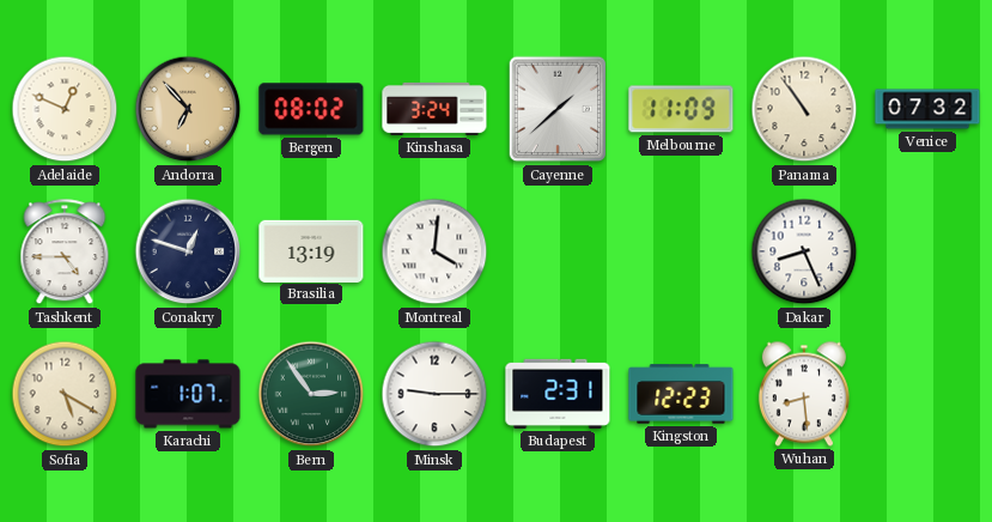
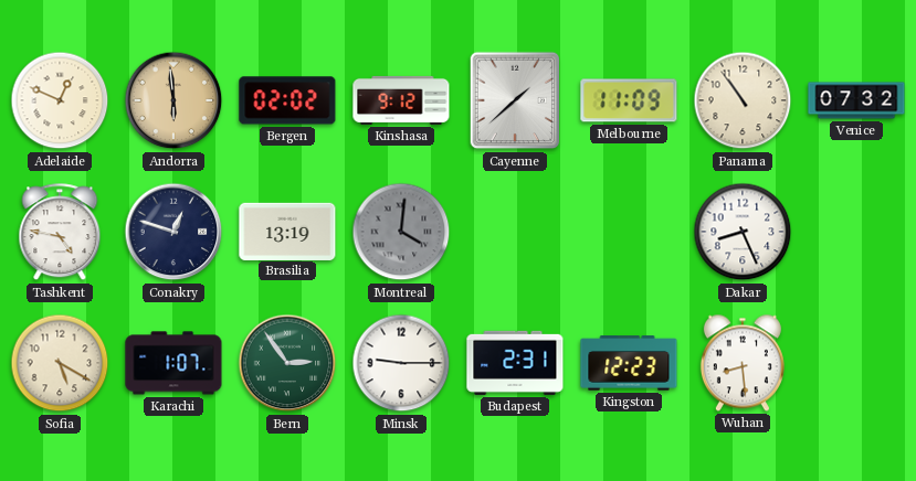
Andorra: 6:53 -> 5:59
Bergen: 08:02 -> 02:02
Kinshasa: 3:24 -> 9:12
Tashkent: 4:45 -> 4:47
Montreal dial: white -> grey
